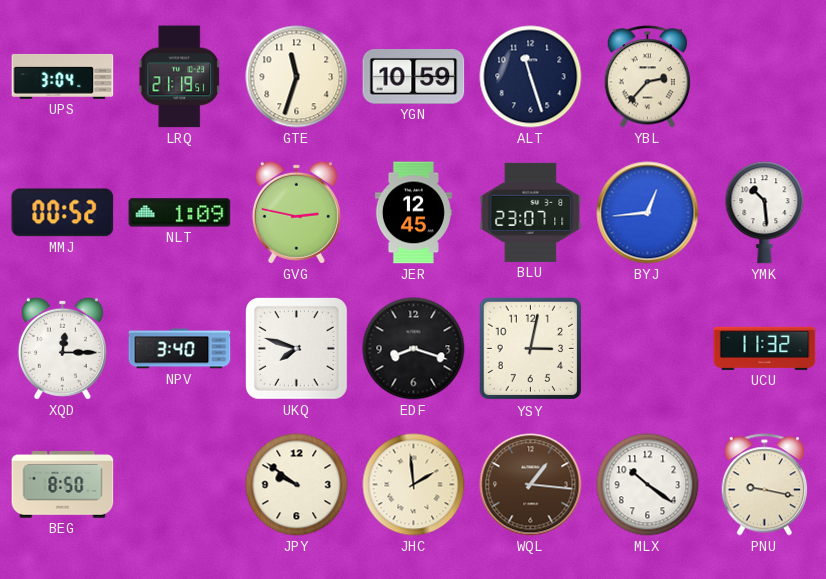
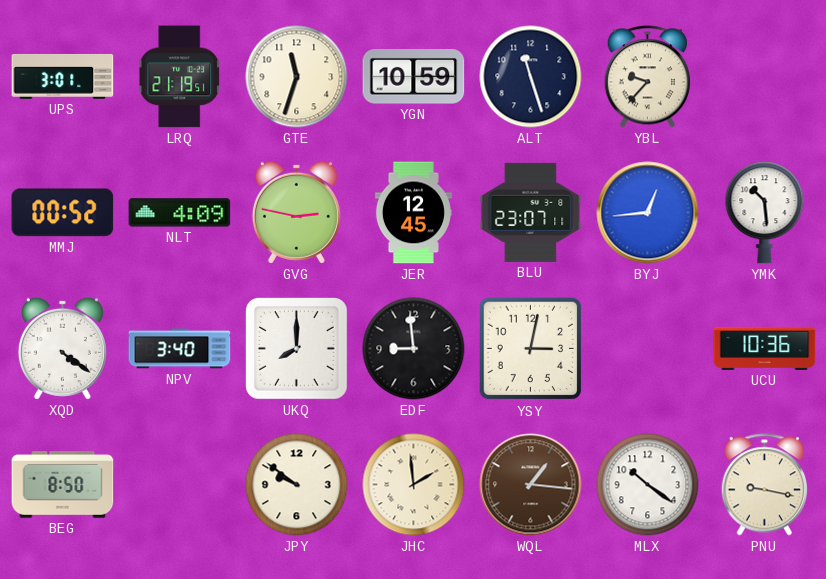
UPS: 3:04 -> 3:01
YBL: 2:37 -> 9:37
NLT: 1:09 -> 4:09
XQD: 12:15 -> 4:21
UKQ: 7:48 -> 8:00
EDF: 8:18 -> 8:59
UCU: 11:32 -> 10:36
